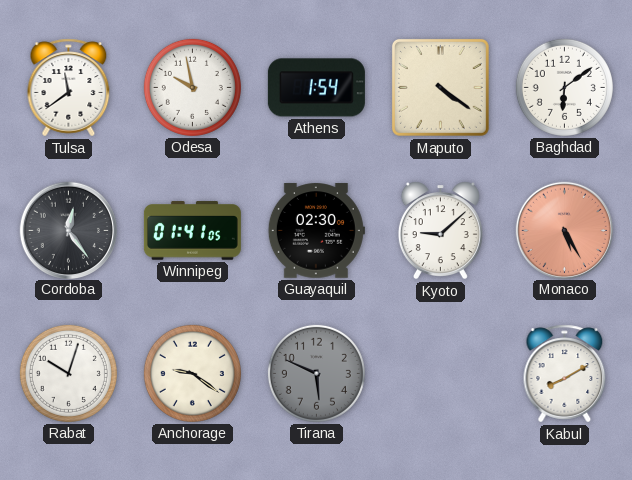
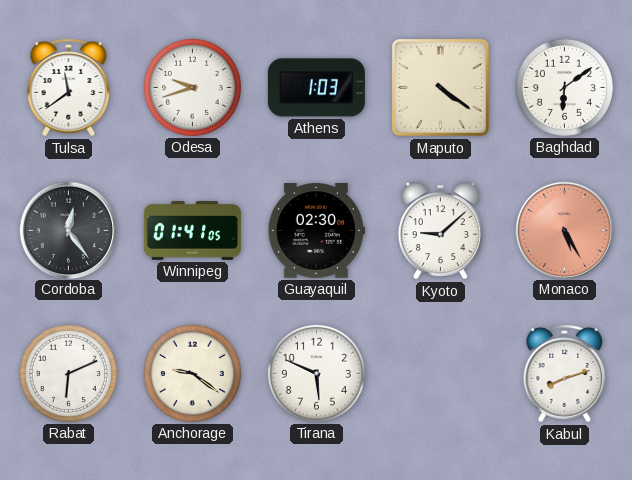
Odesa: 9:58 -> 9:42
Athens: 1:54 -> 1:03
Rabat: 10:03 -> 6:11
Tirana dial: grey -> white
Kabul: 8:10 -> 8:12
